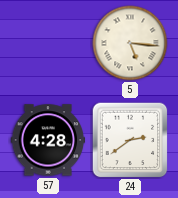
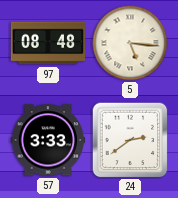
97: none -> 08:48
57: 4:28 -> 3:33
